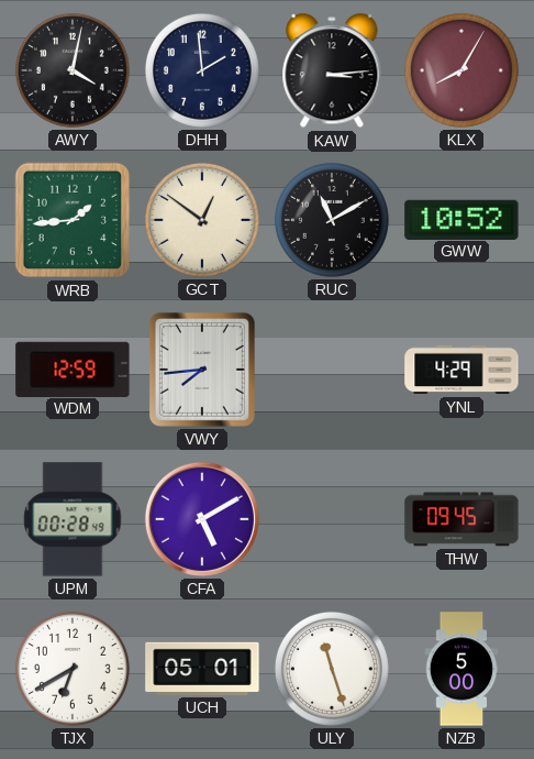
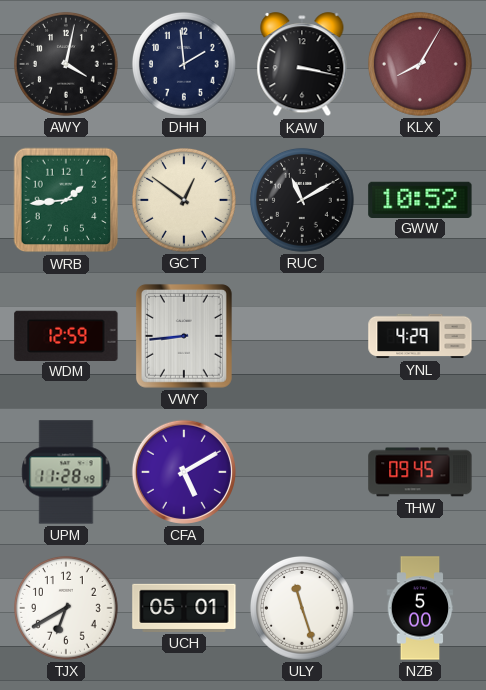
KAW: 3:14 -> 3:17
VWY: 7:44 -> 8:44
UPM: 00:28 -> 11:28
